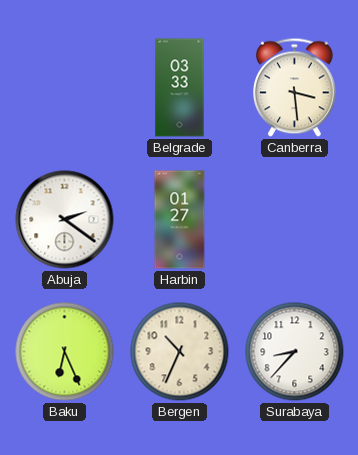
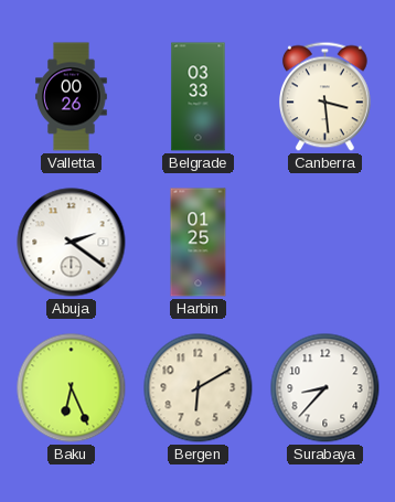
Valletta: none -> 00:26
Harbin: 01:27 -> 01:25
Bergen: 10:34 -> 6:10
